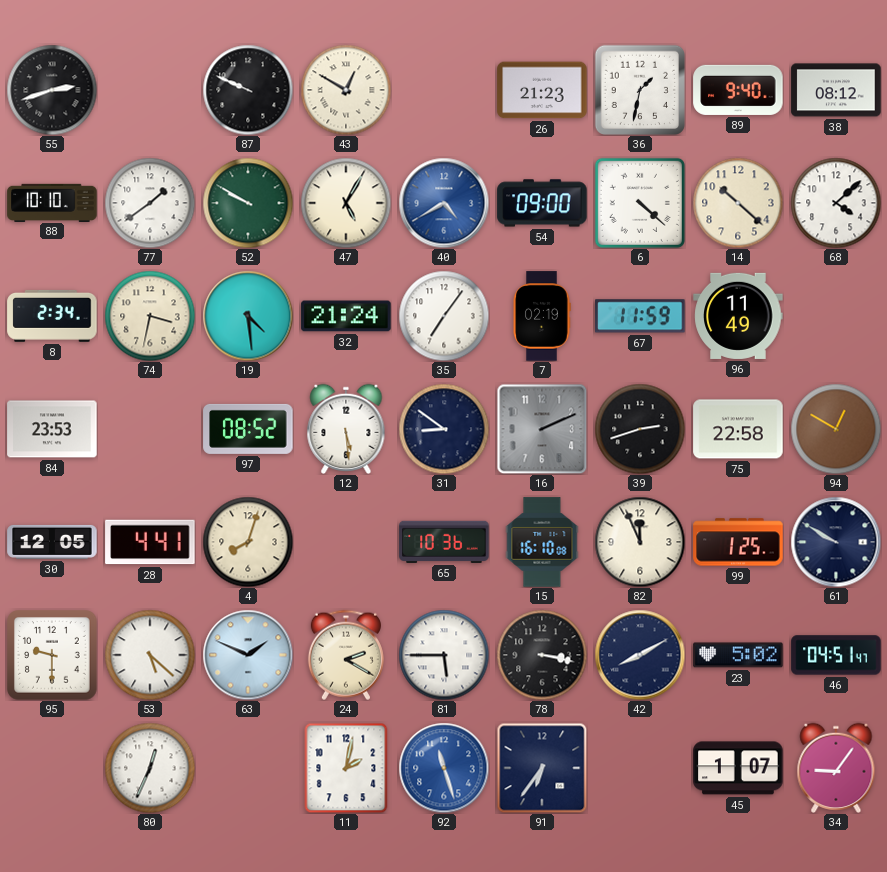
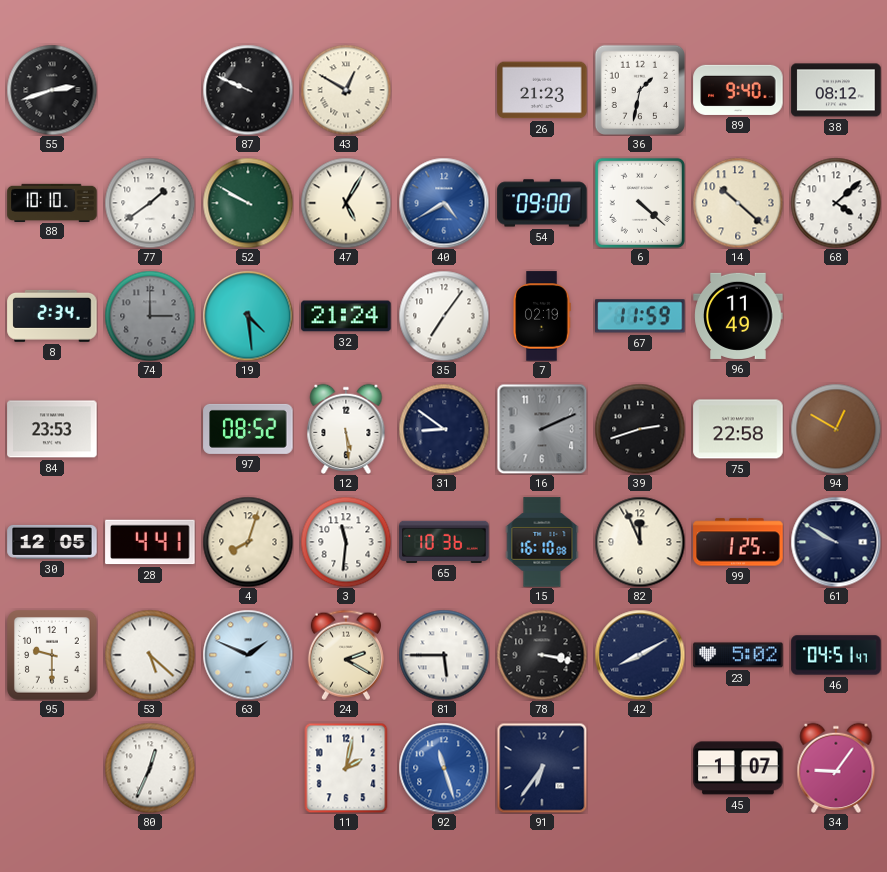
74: 3:32 -> 3:00
74 dial: cream -> grey
3: none -> 11:31
